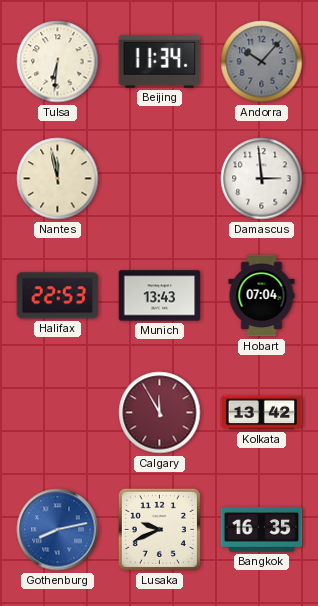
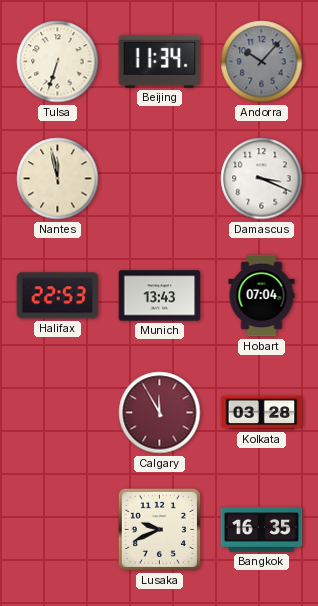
Tulsa: 6:31 -> 6:33
Damascus: 2:59 -> 3:19
Kolkata: 13:42 -> 03:28
Gothenburg: 8:13 -> none
